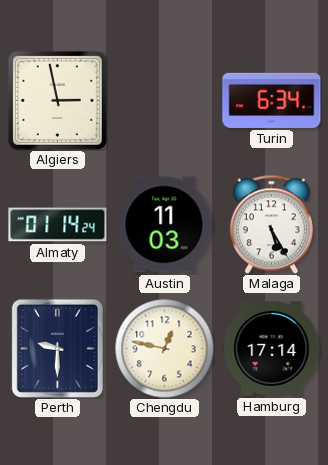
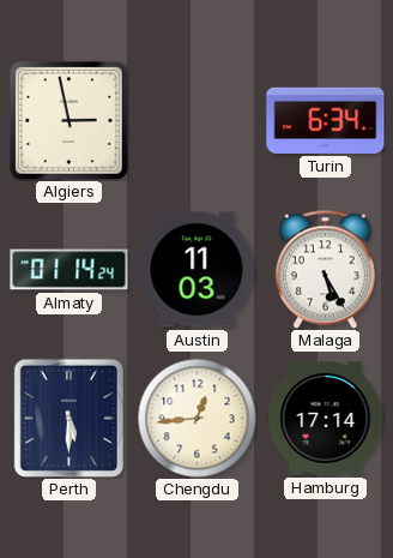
Perth: 9:30 -> 5:30
Chengdu: 12:47 -> 12:44
